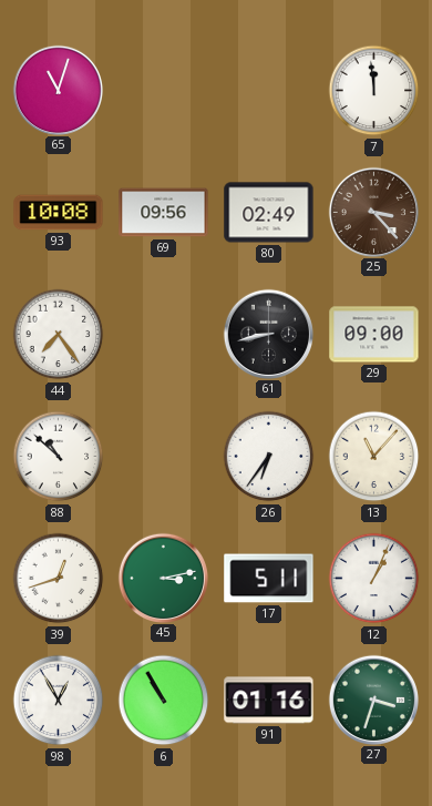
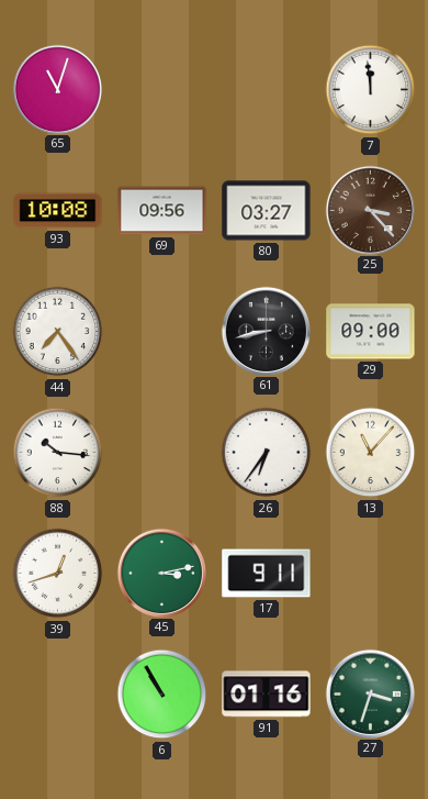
80: 02:49 -> 03:27
88: 10:52 -> 10:16
17: 5:11 -> 9:11
12: 1:04 -> none
98: 12:55 -> none
